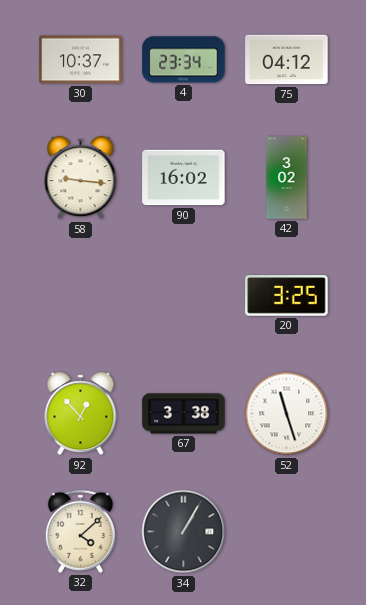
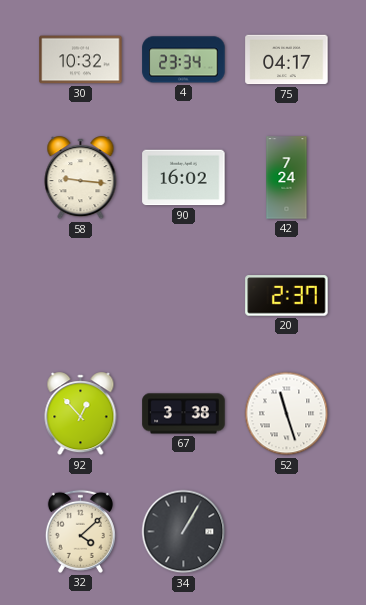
30: 10:37 -> 10:32
75: 04:12 -> 04:17
42: 3:02 -> 7:24
20: 3:25 -> 2:37
